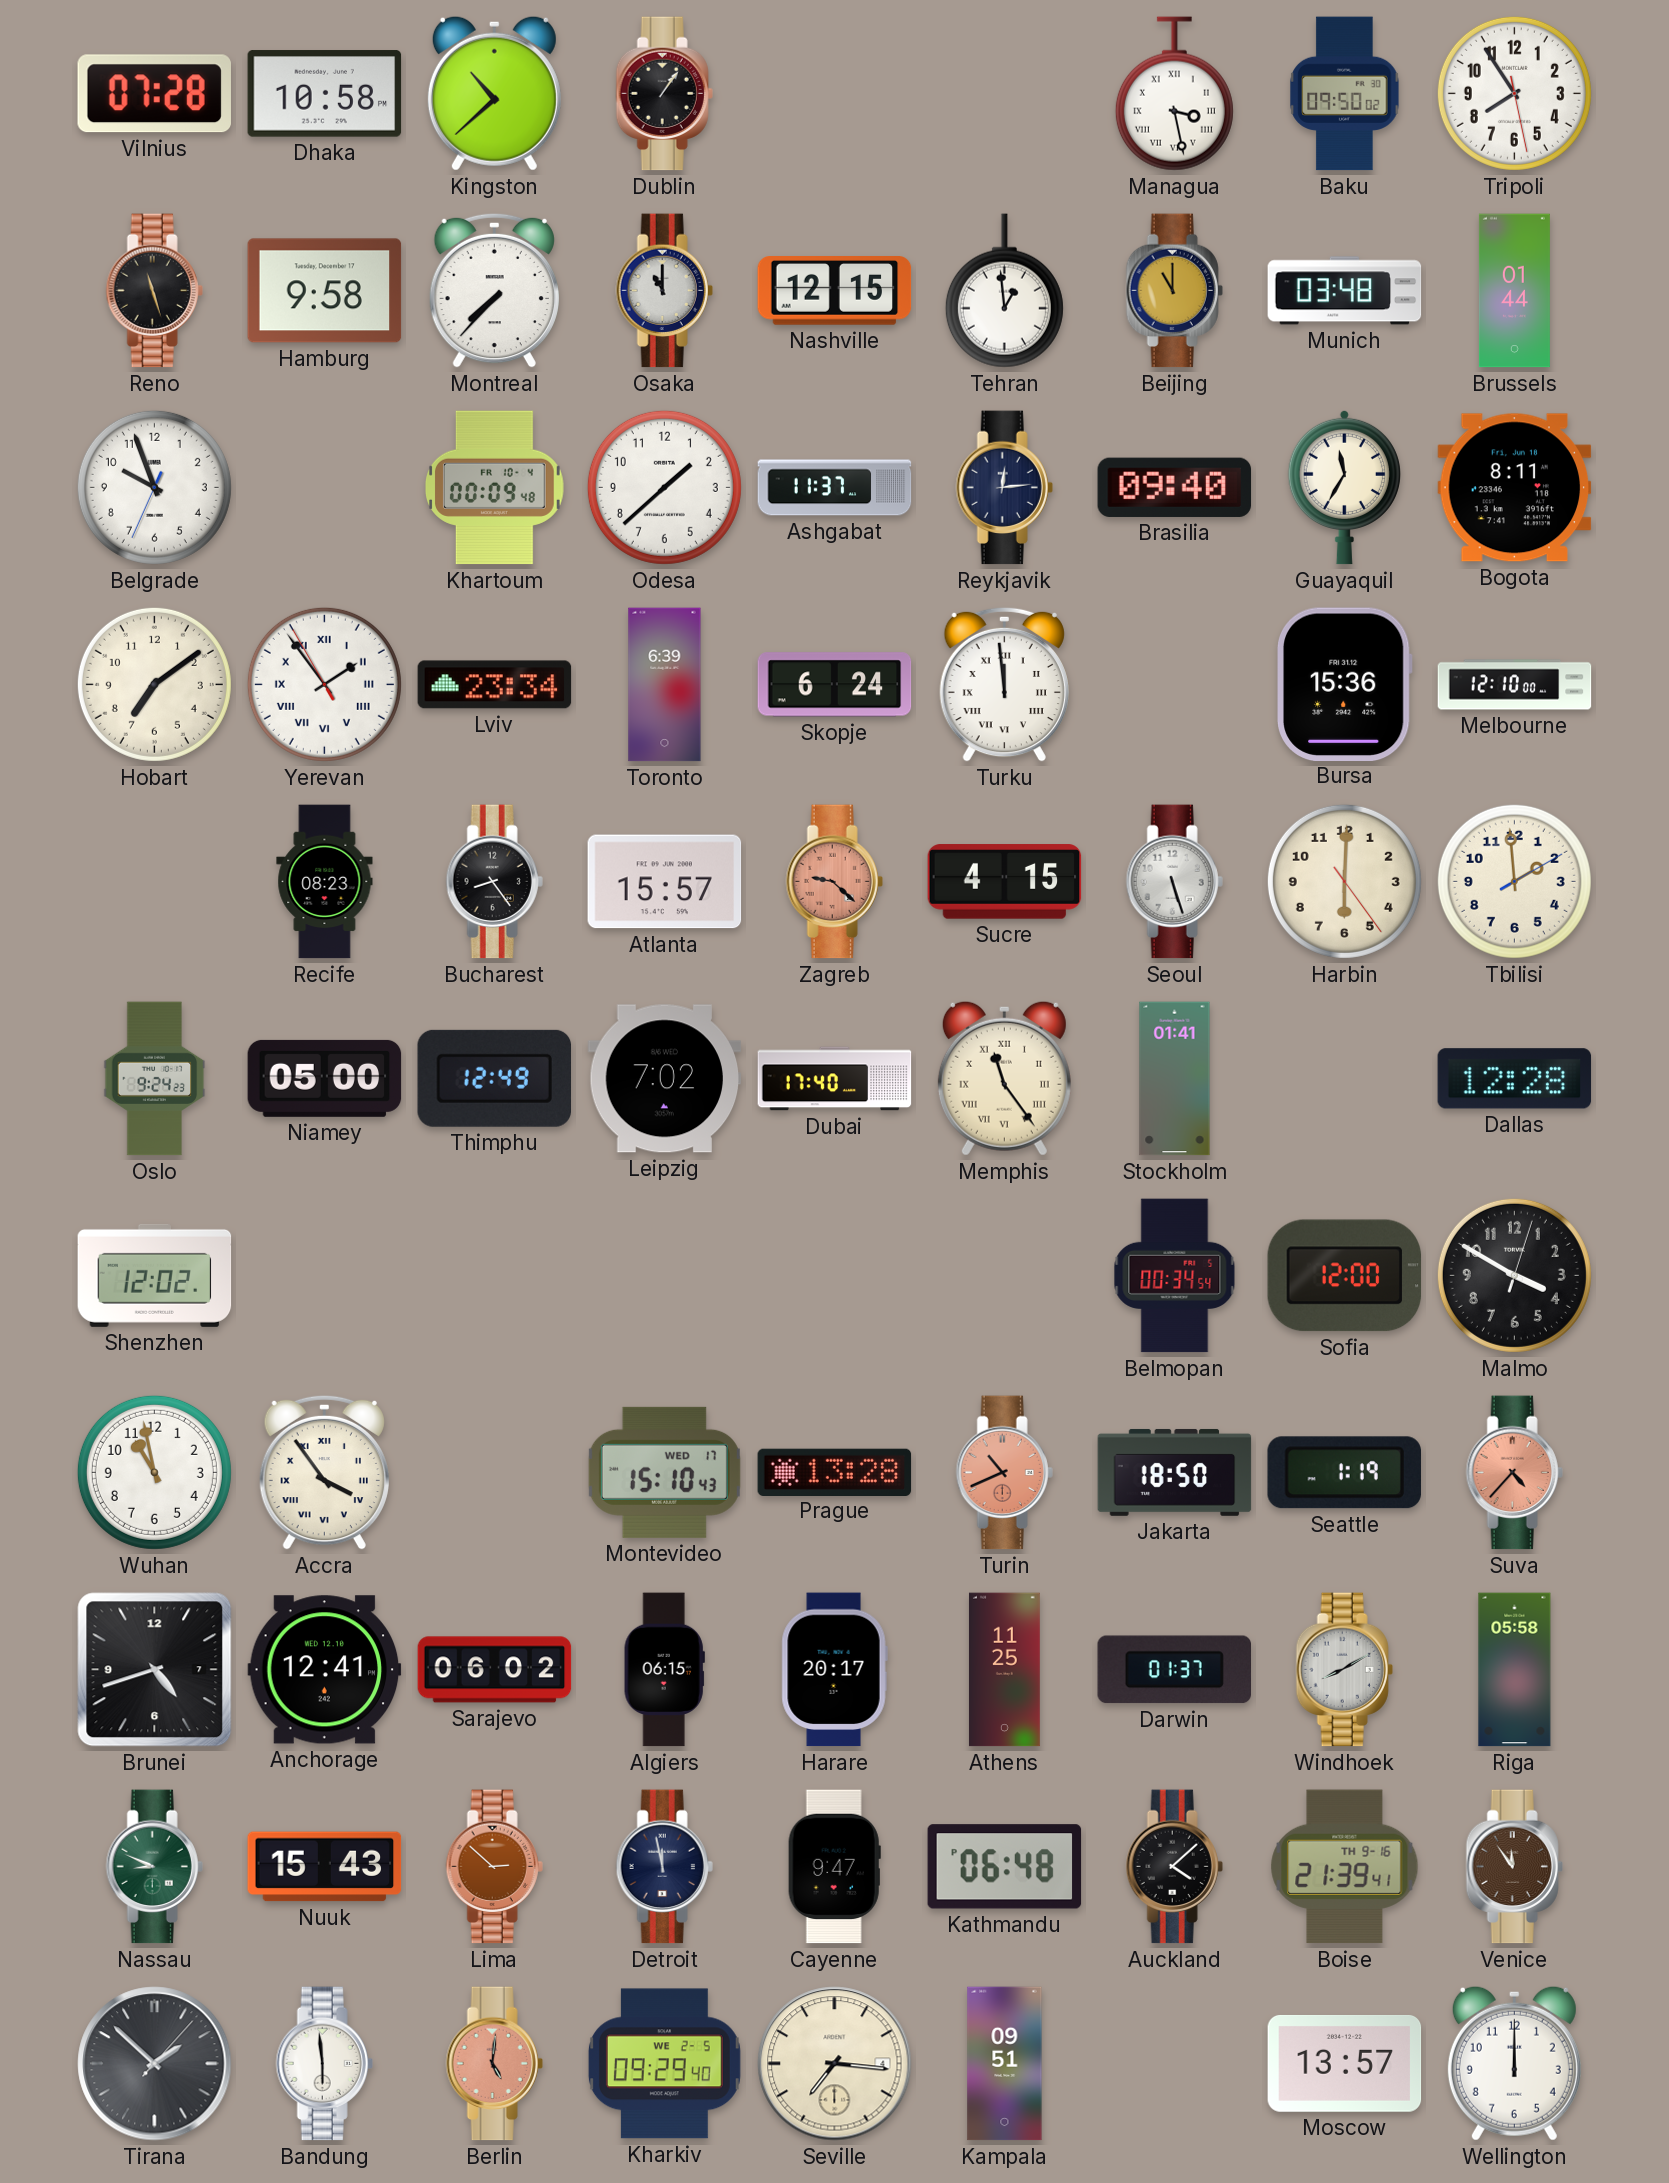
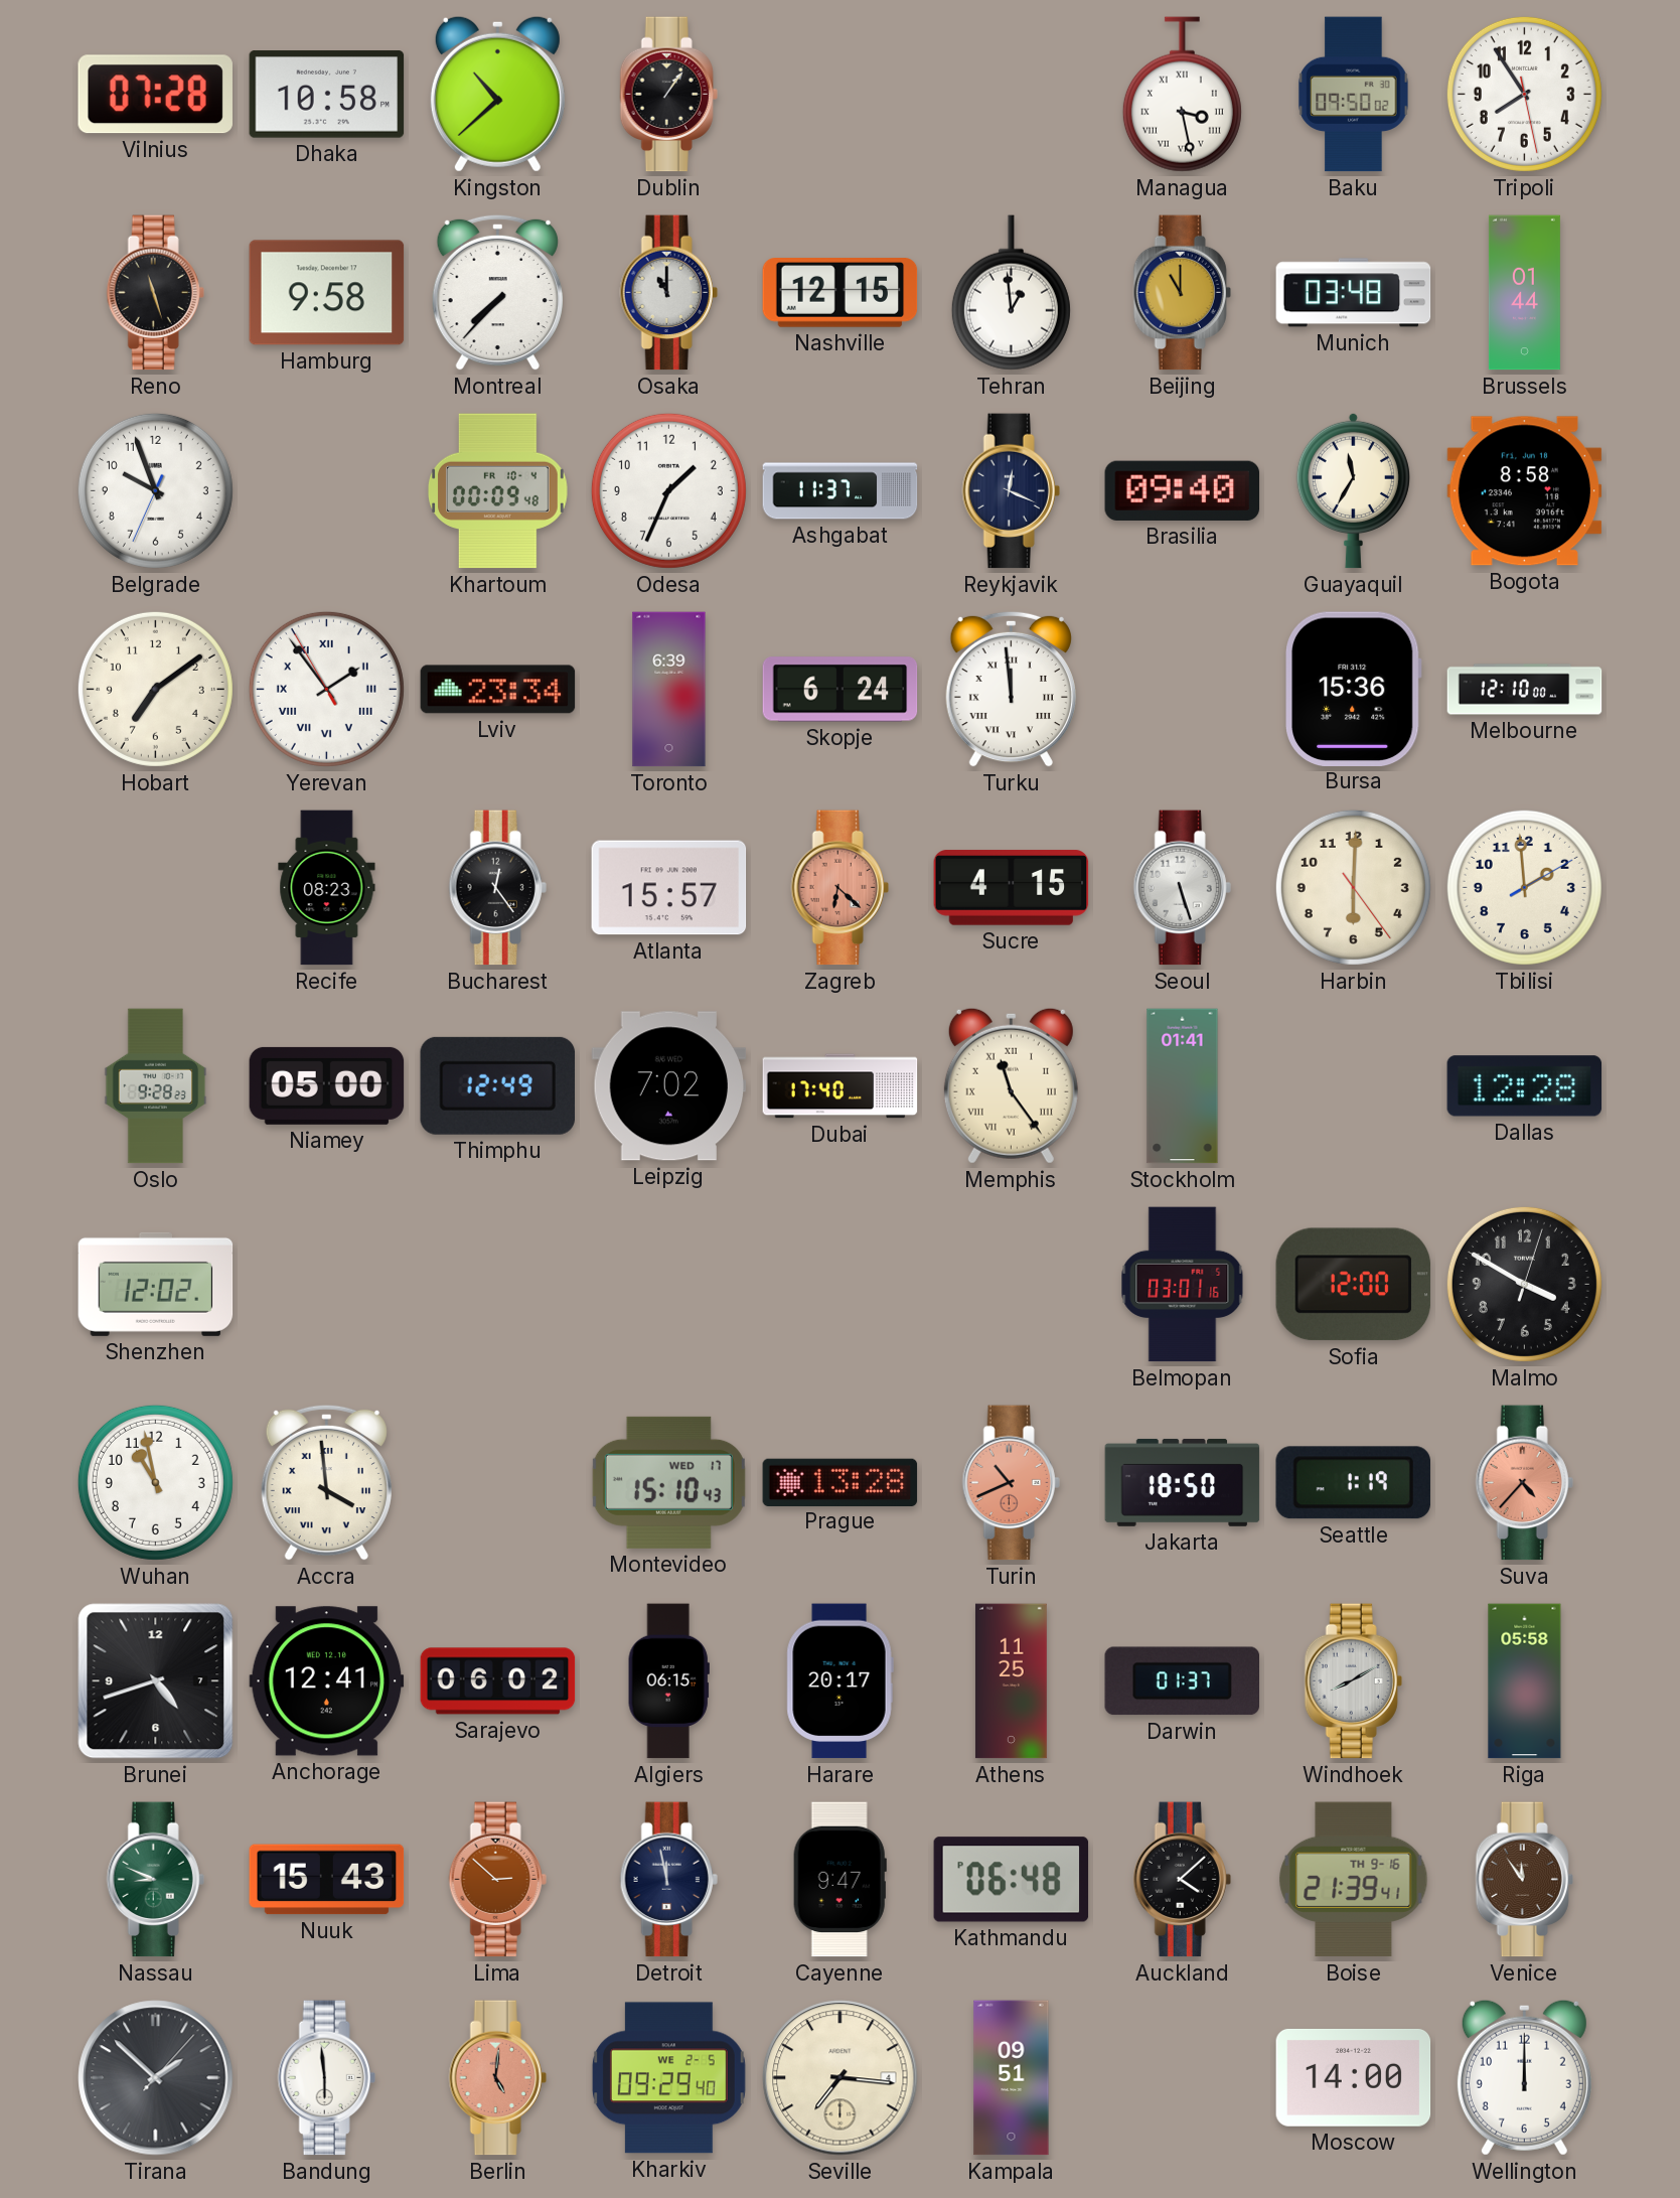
Odesa: 1:38 -> 1:34
Reykjavik: 12:14 -> 12:19
Bogota: 8:11 -> 8:58
Bucharest: 8:24 -> 12:24
Zagreb: 9:22 -> 6:22
Oslo: 9:24 -> 9:28
Belmopan: 00:34 -> 03:01
Accra: 3:54 -> 3:59
Moscow: 13:57 -> 14:00
